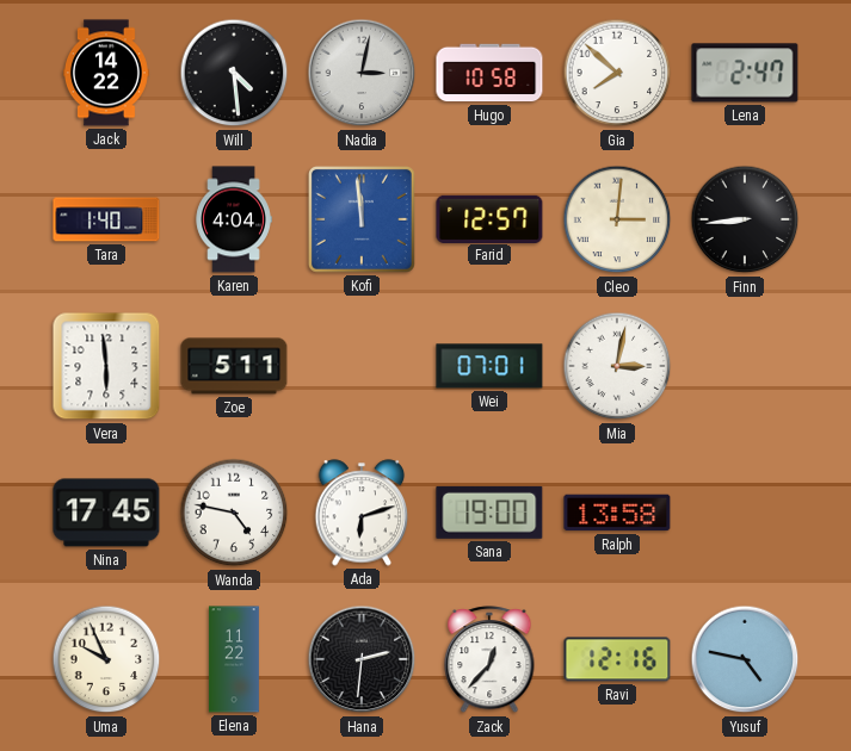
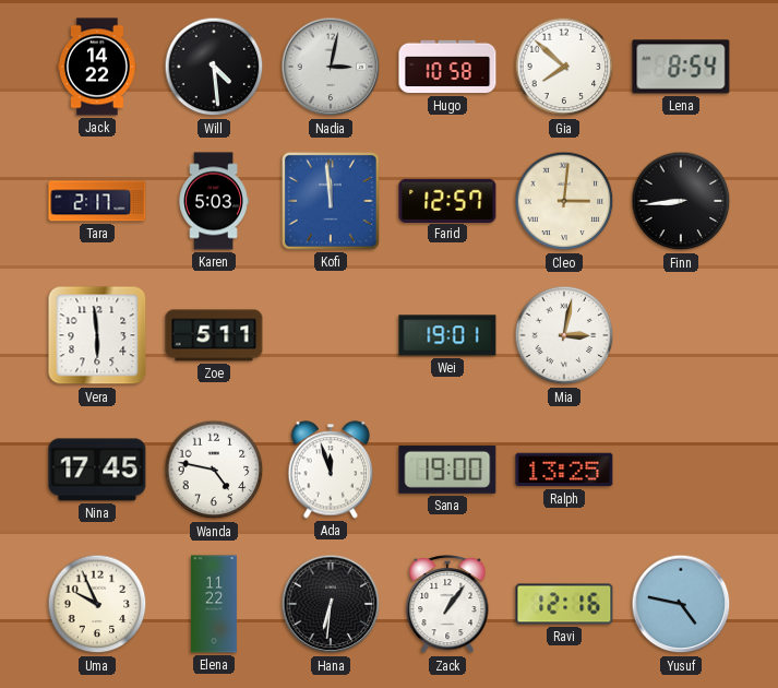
Lena: 2:47 -> 8:54
Tara: 1:40 -> 2:17
Karen: 4:04 -> 5:03
Wei: 07:01 -> 19:01
Ada: 6:12 -> 11:57
Ralph: 13:58 -> 13:25
Hana: 2:31 -> 6:31
Zack: 12:37 -> 1:06
